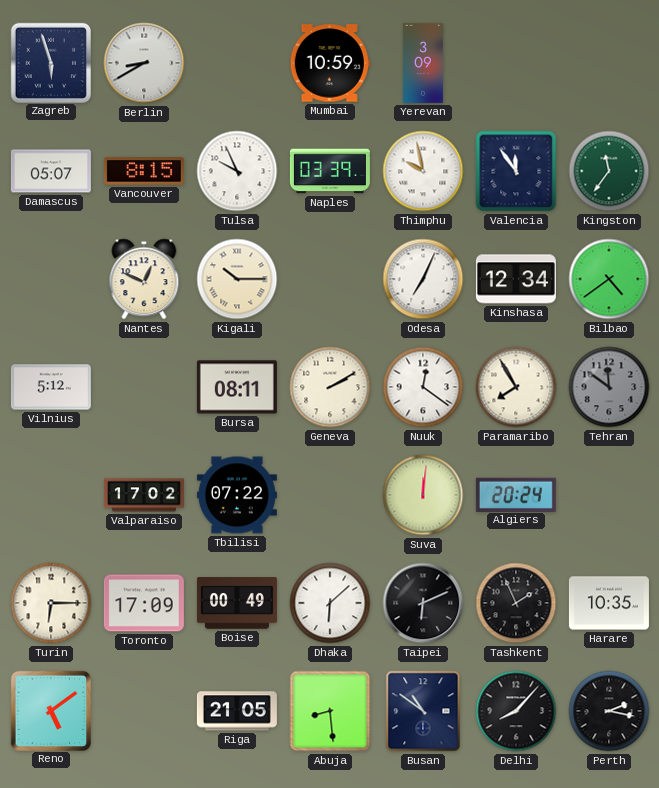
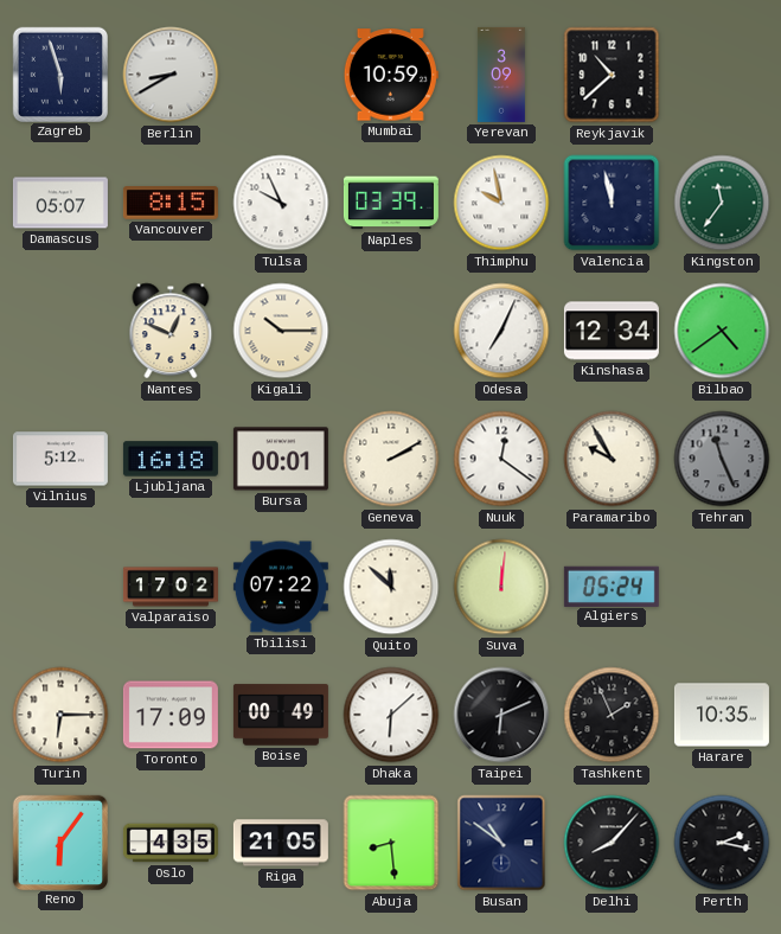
Reykjavik: none -> 10:38
Valencia: 11:54 -> 11:58
Ljubljana: none -> 16:18
Bursa: 08:11 -> 00:01
Paramaribo: 7:55 -> 9:55
Tehran: 11:51 -> 11:26
Quito: none -> 11:52
Algiers: 20:24 -> 05:24
Reno: 5:09 -> 6:06
Oslo: none -> 4:35
